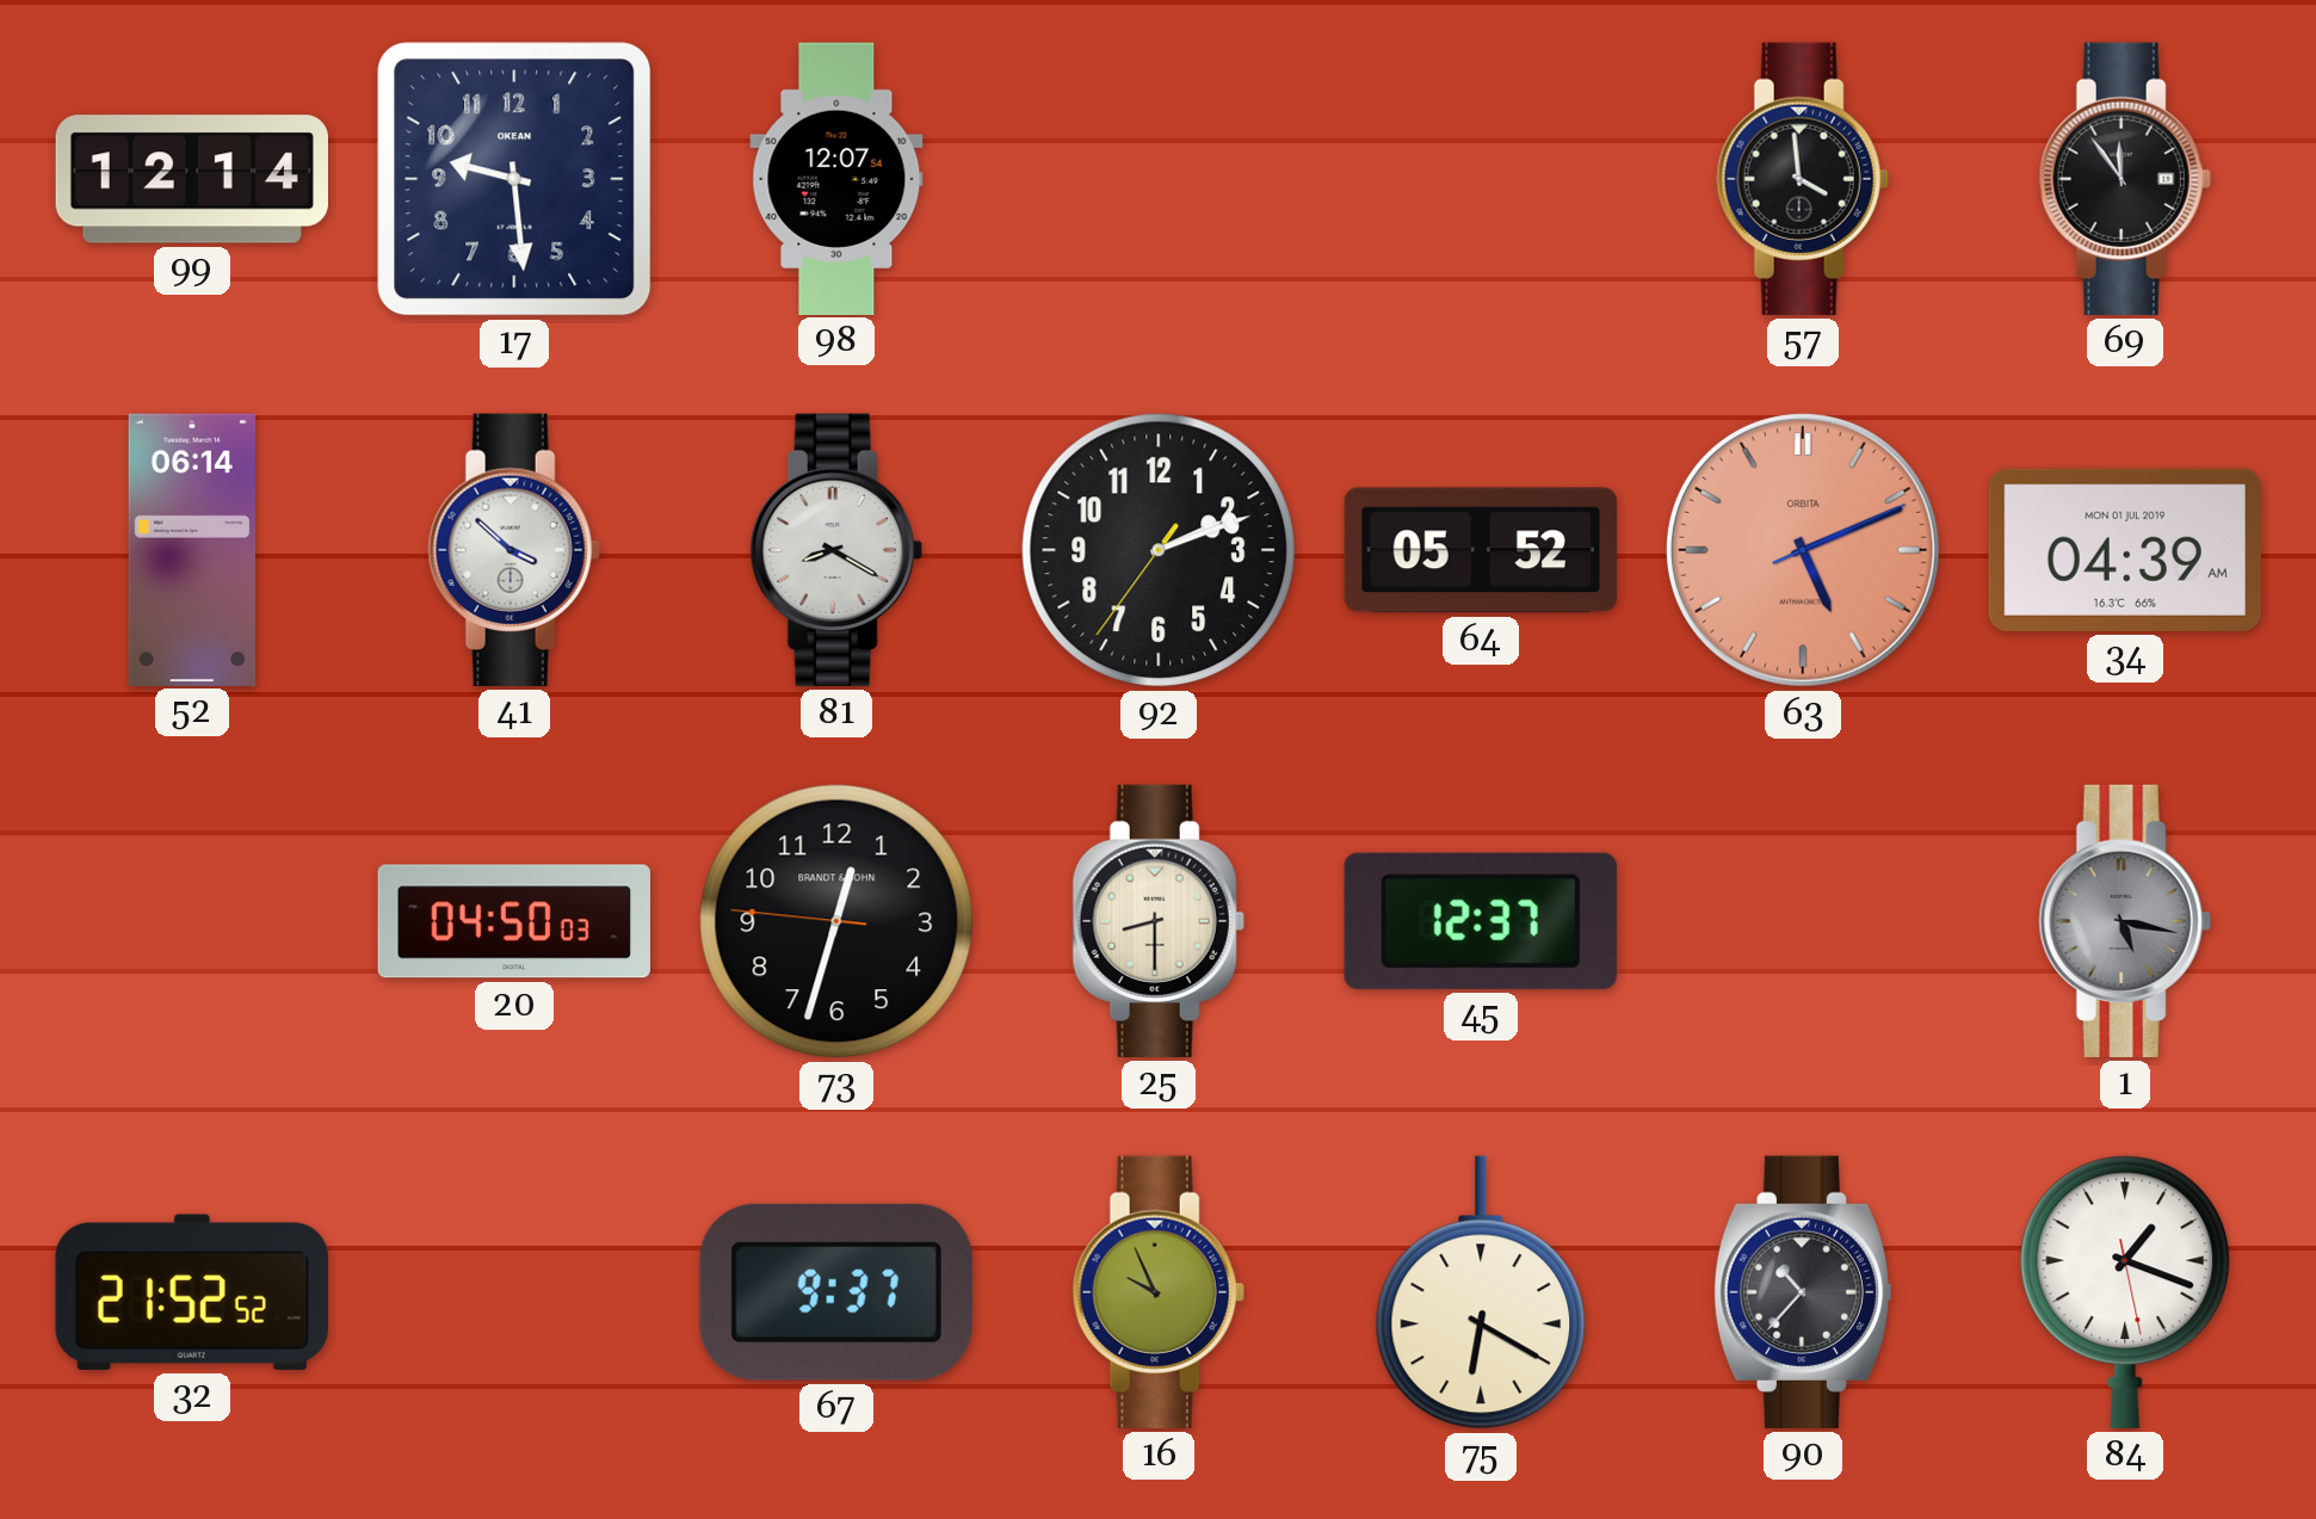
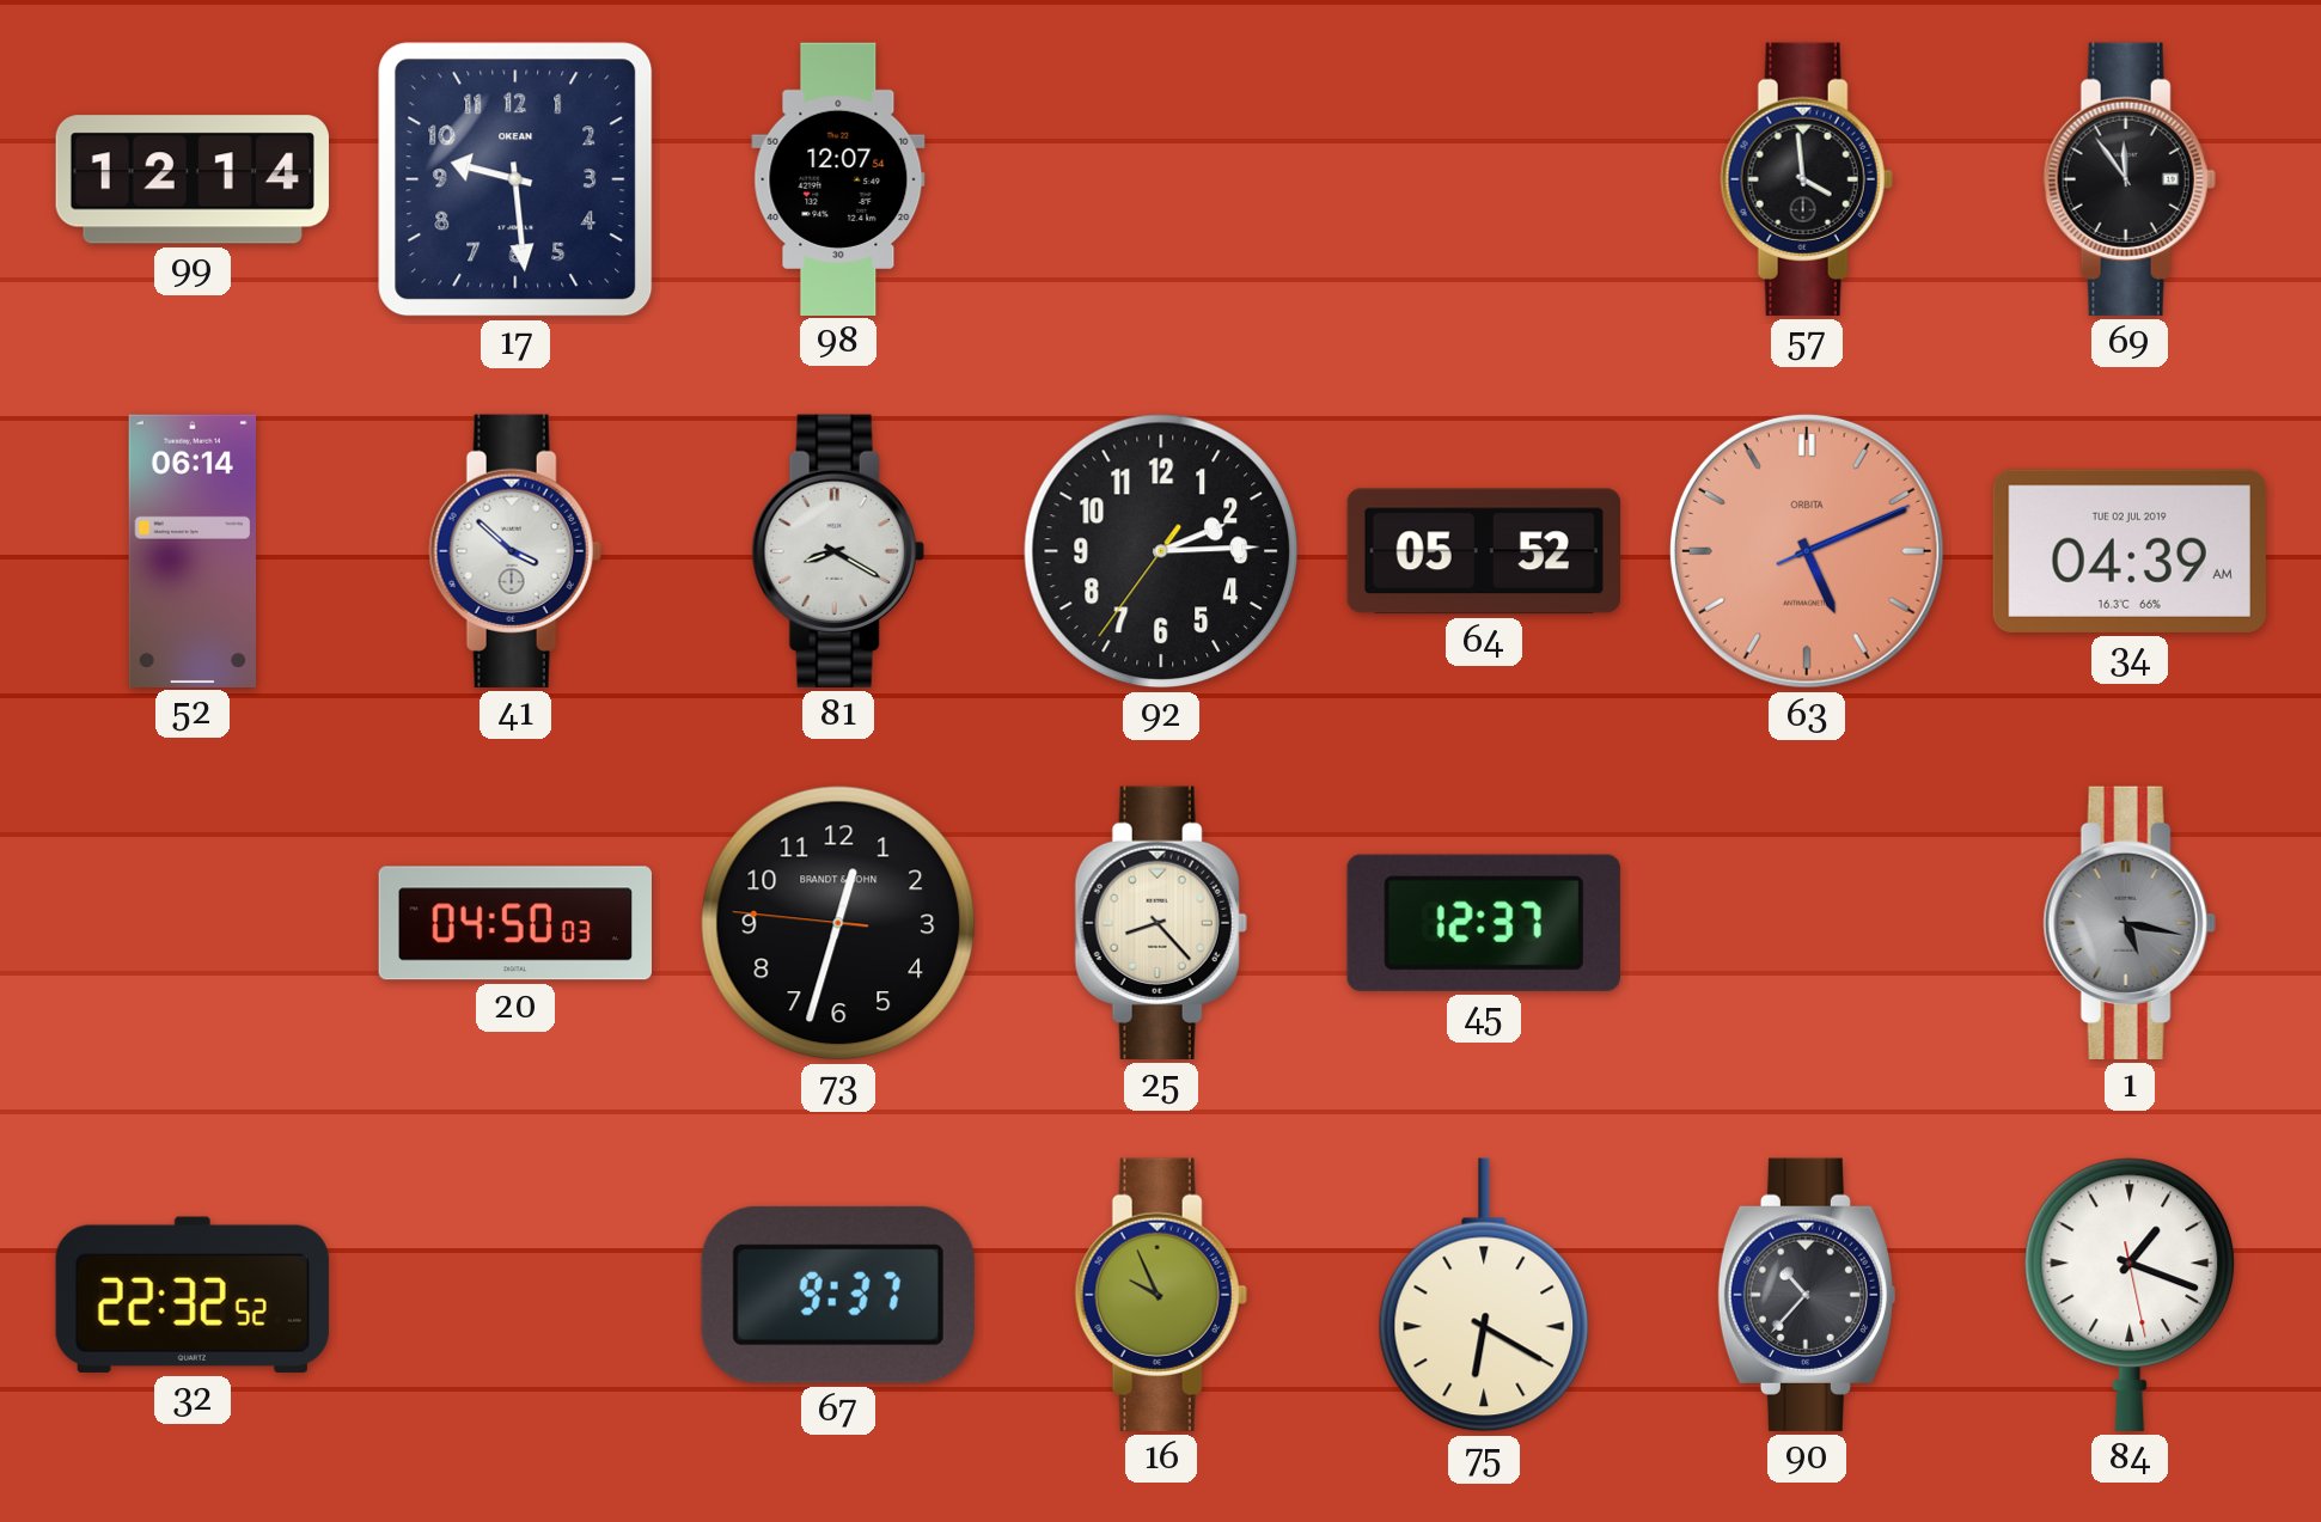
92: 2:11 -> 2:14
34 date: MON 01 JUL 2019 -> TUE 02 JUL 2019
25: 8:30 -> 8:23
32: 21:52 -> 22:32
